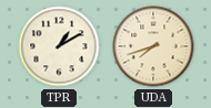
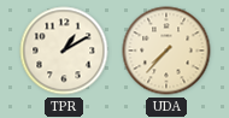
UDA: 7:42 -> 7:37
